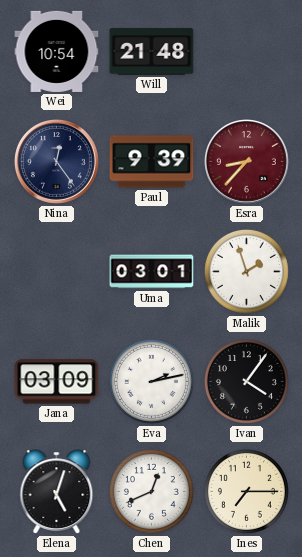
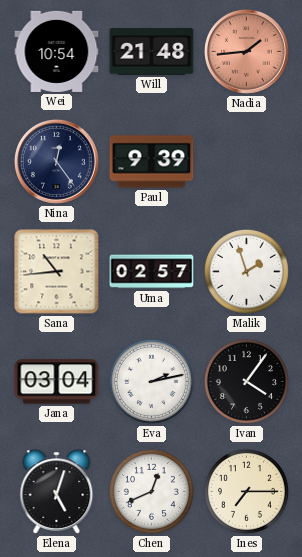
Nadia: none -> 1:44
Esra: 8:37 -> none
Sana: none -> 10:44
Uma: 03:01 -> 02:57
Jana: 03:09 -> 03:04
